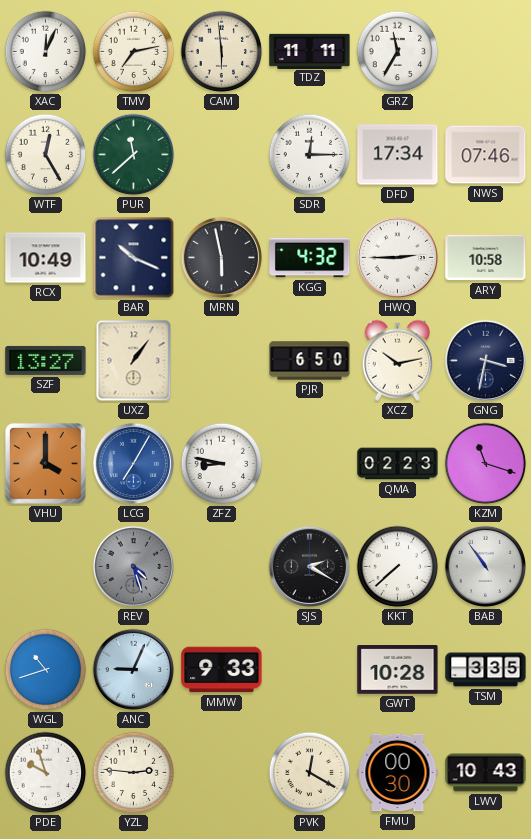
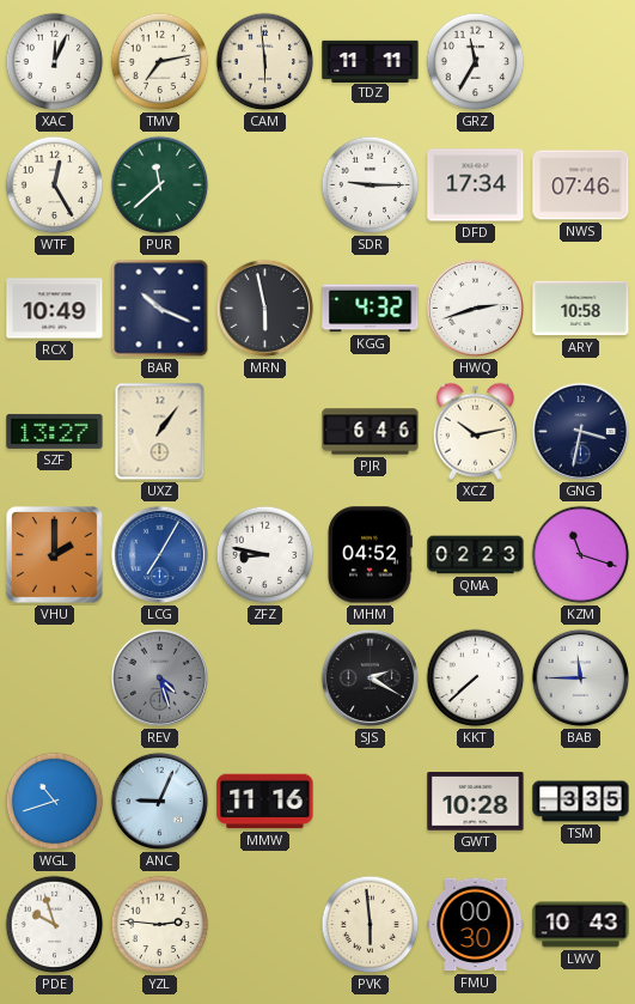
SDR: 12:15 -> 9:15
HWQ: 2:45 -> 2:42
PJR: 6:50 -> 6:46
VHU: 4:00 -> 2:00
MHM: none -> 04:52
BAB: 10:54 -> 11:45
MMW: 9:33 -> 11:16
PVK: 12:20 -> 5:59
